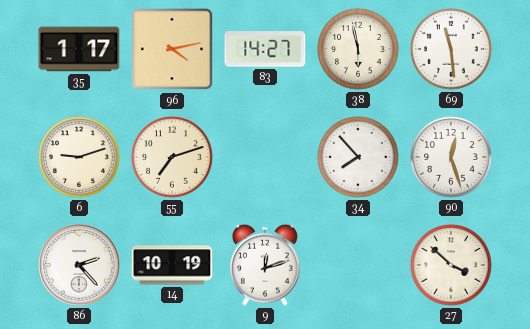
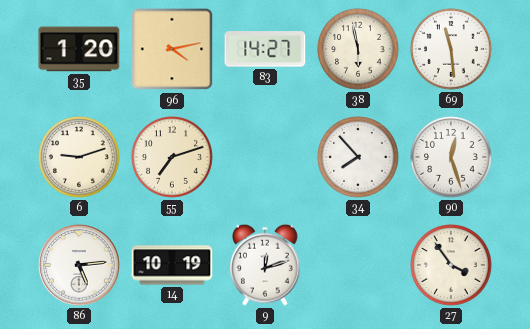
35: 1:17 -> 1:20
86: 2:23 -> 5:14
27: 3:52 -> 3:54
